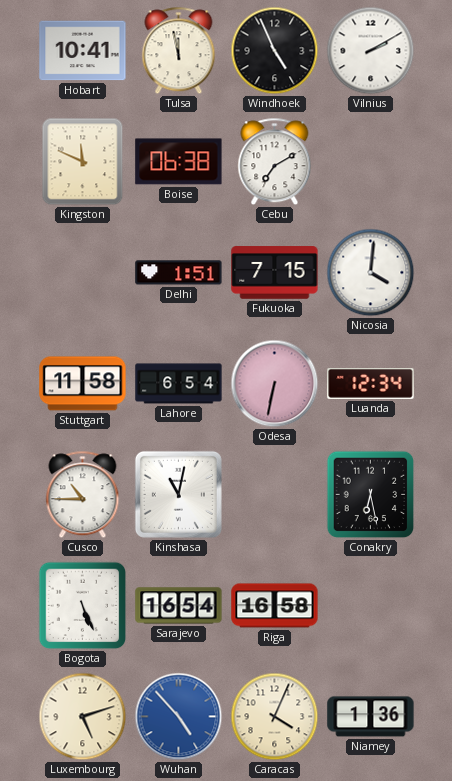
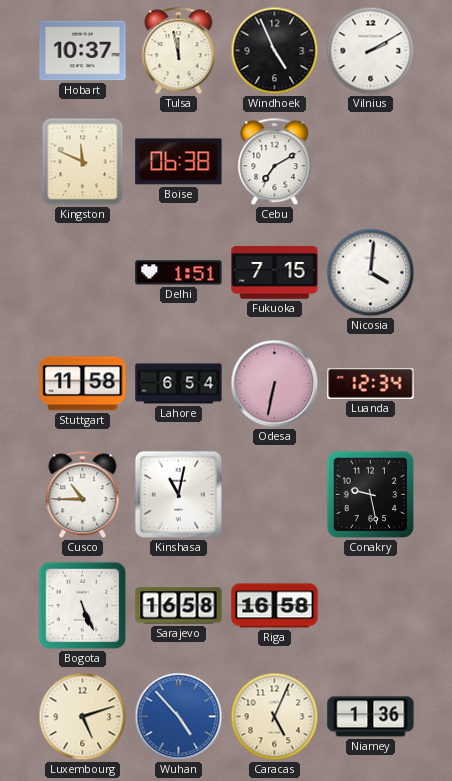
Hobart: 10:41 -> 10:37
Conakry: 6:28 -> 9:28
Sarajevo: 16:54 -> 16:58
Caracas: 4:04 -> 5:04
